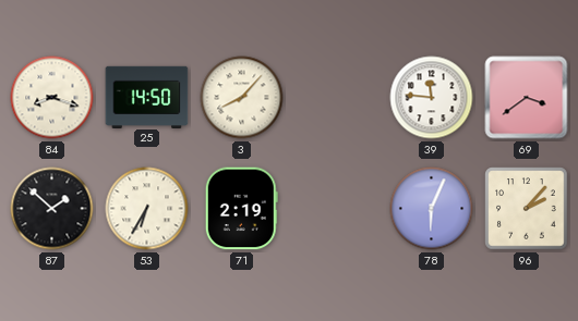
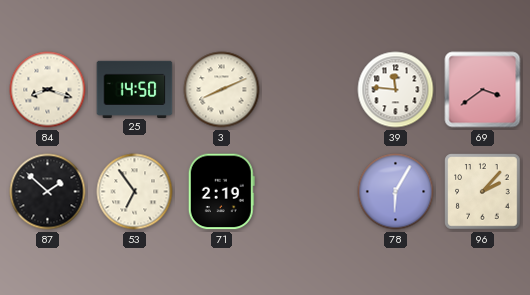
3: 8:07 -> 8:11
53: 6:35 -> 6:54
78: 6:04 -> 6:05
